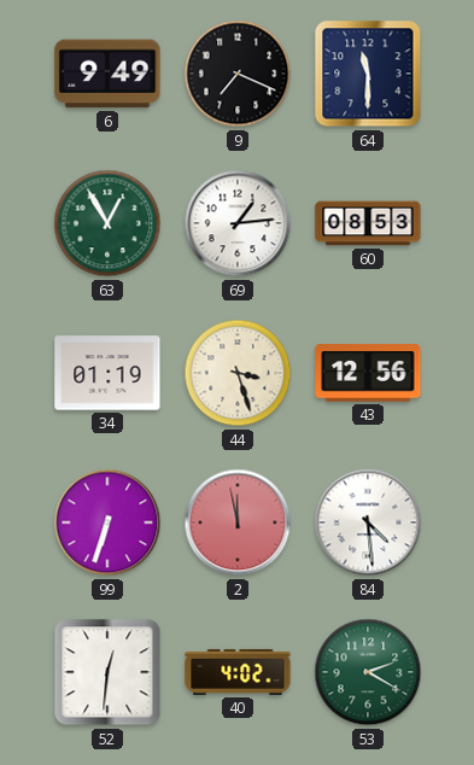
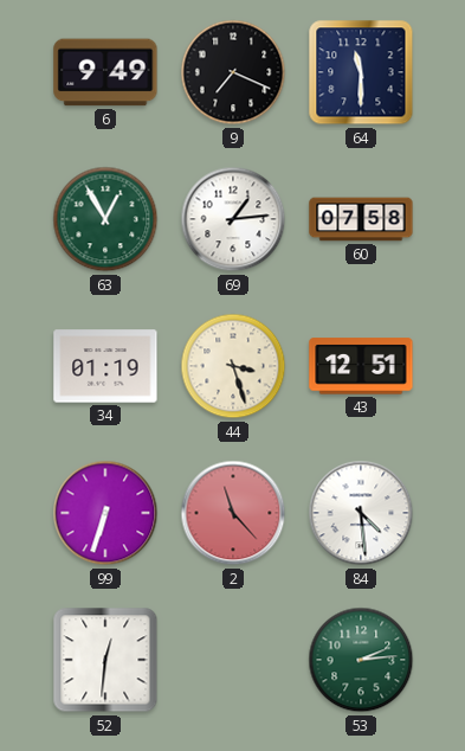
60: 08:53 -> 07:58
43: 12:56 -> 12:51
2: 11:58 -> 11:23
40: 4:02 -> none
53: 2:20 -> 2:14
